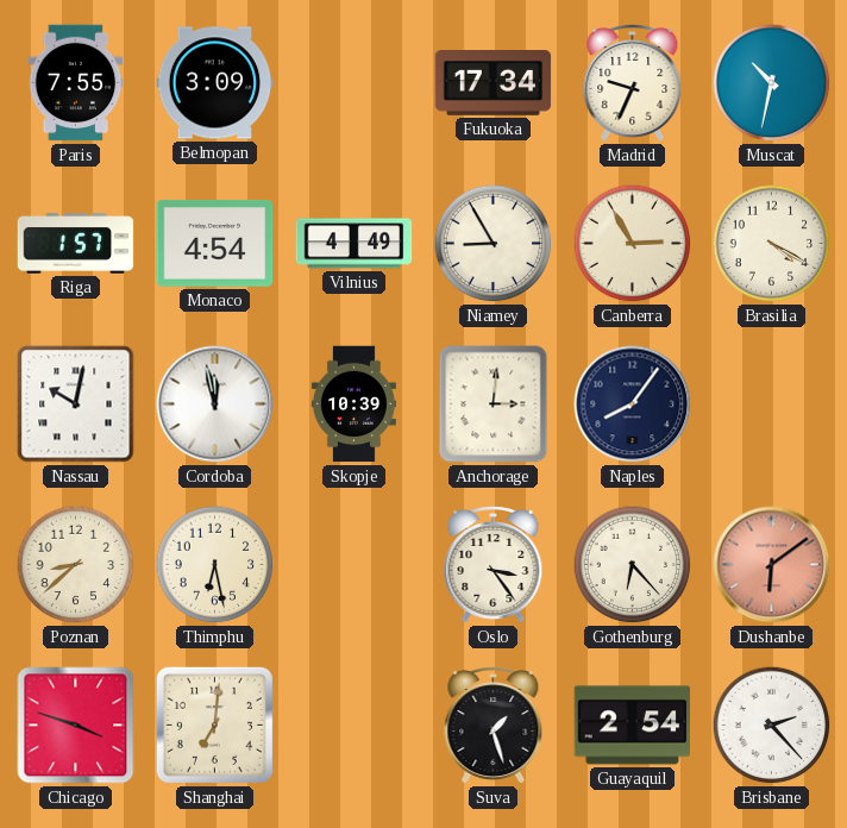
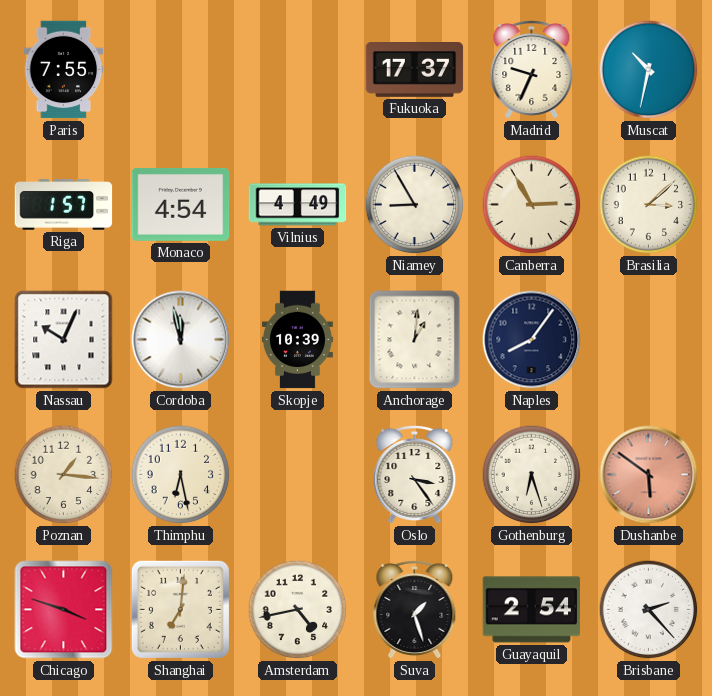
Belmopan: 3:09 -> none
Fukuoka: 17:34 -> 17:37
Brasilia: 4:20 -> 3:08
Nassau: 10:02 -> 10:04
Anchorage: 3:01 -> 1:01
Poznan: 8:38 -> 1:16
Gothenburg: 6:23 -> 6:27
Dushanbe: 6:09 -> 5:51
Amsterdam: none -> 4:43
